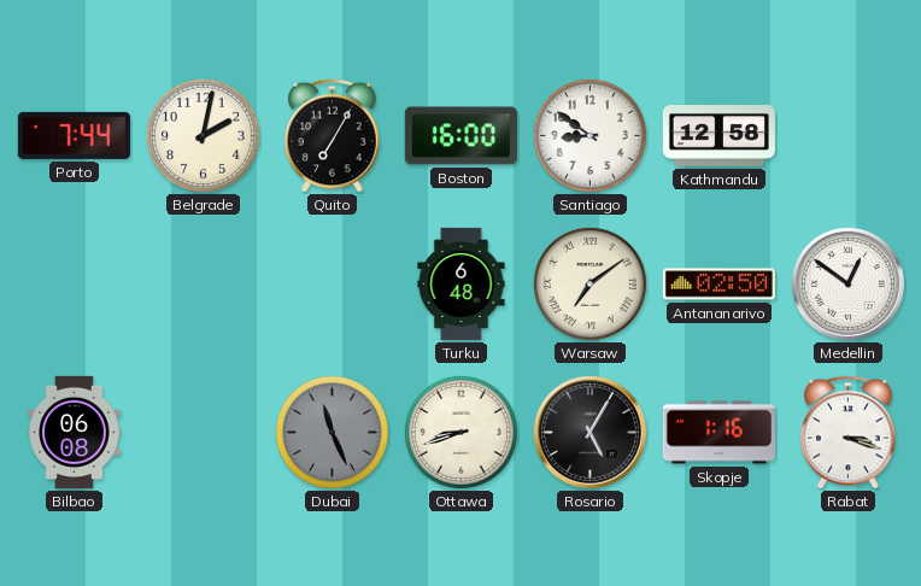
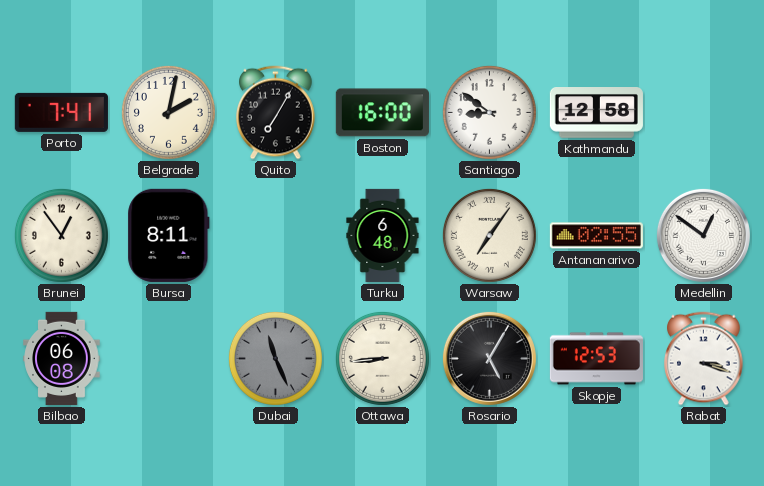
Porto: 7:44 -> 7:41
Brunei: none -> 12:54
Bursa: none -> 8:11
Warsaw: 7:09 -> 7:06
Antananarivo: 02:50 -> 02:55
Ottawa: 8:42 -> 8:44
Skopje: 1:16 -> 12:53
